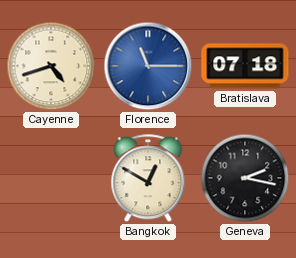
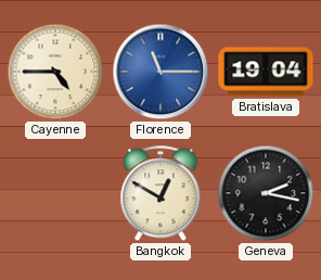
Cayenne: 4:42 -> 4:45
Bratislava: 07:18 -> 19:04
